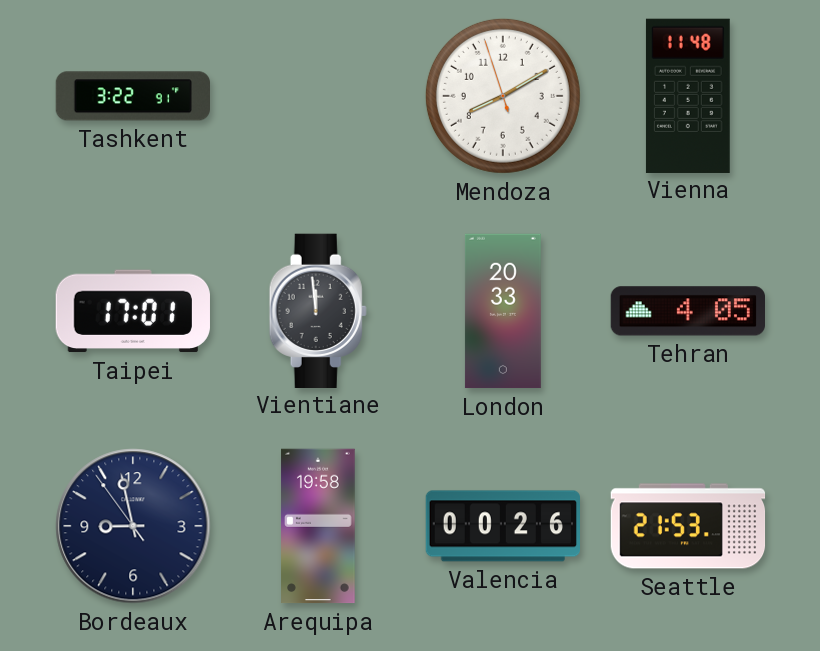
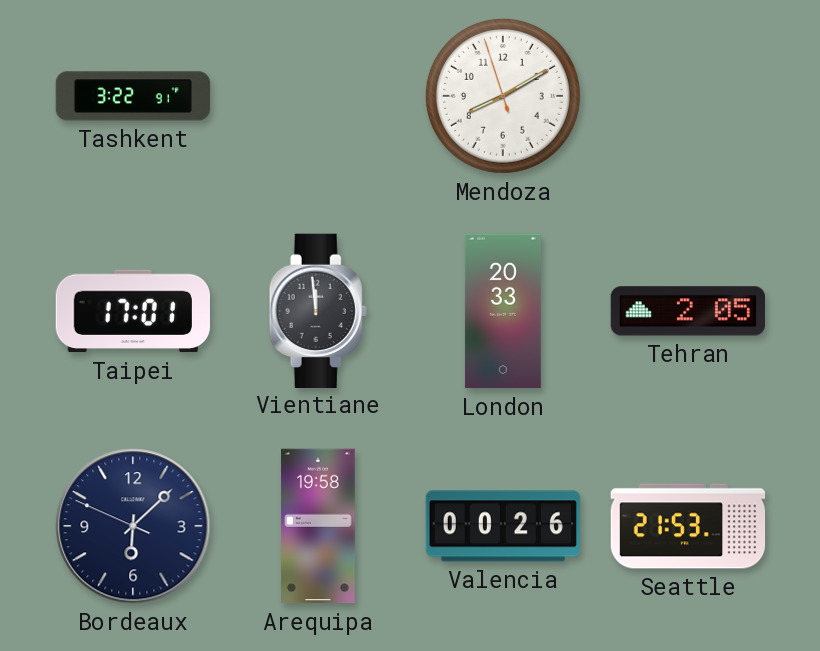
Vienna: 11:48 -> none
Tehran: 4:05 -> 2:05
Bordeaux: 8:57 -> 6:07
